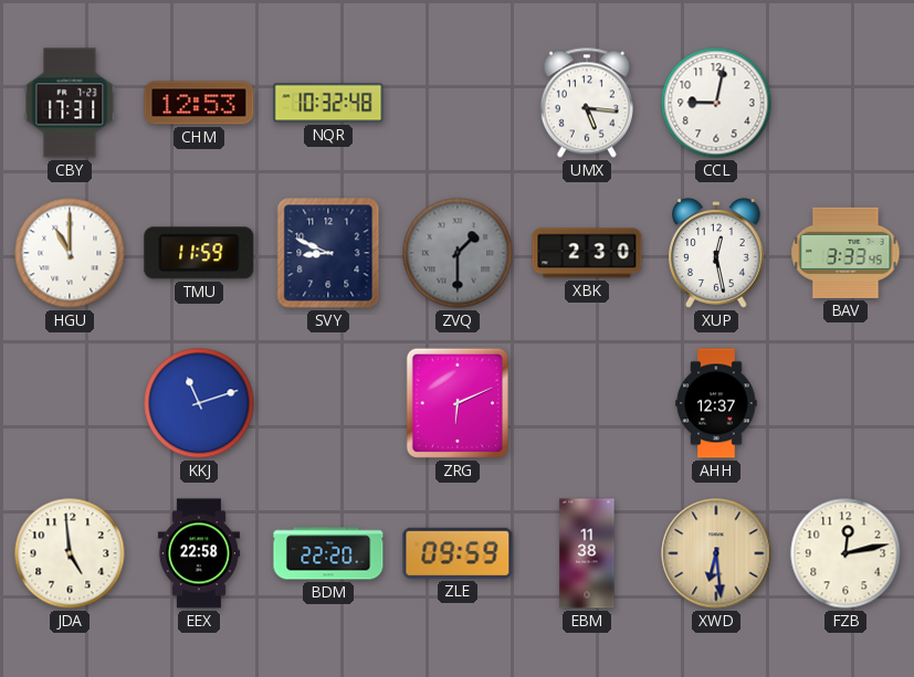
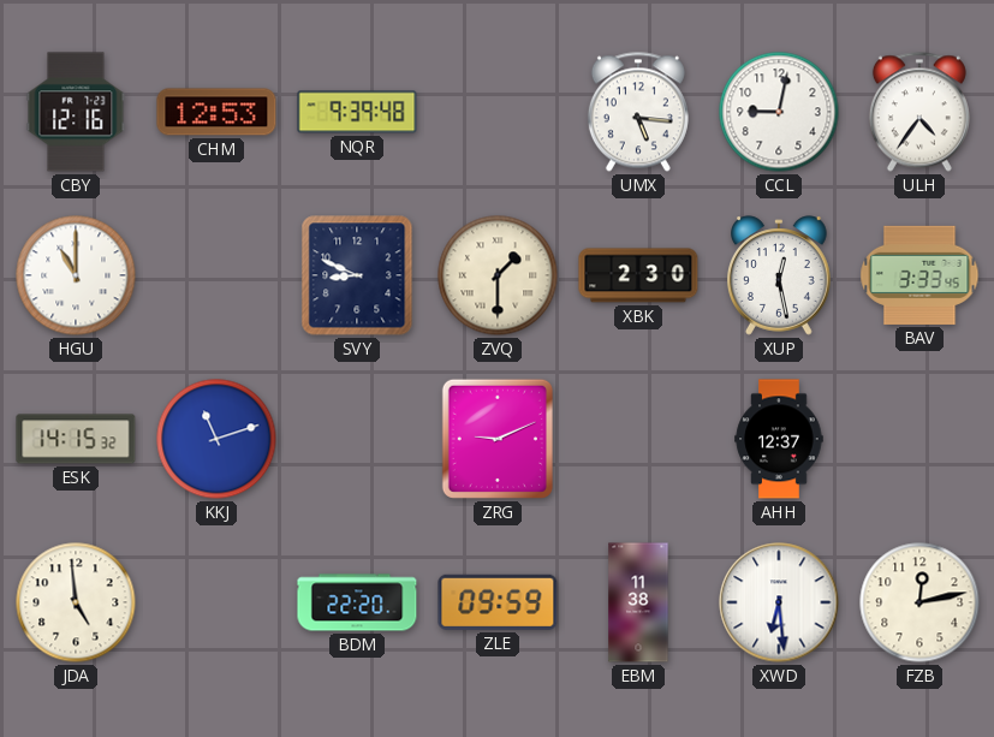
CBY: 17:31 -> 12:16
NQR: 10:32 -> 9:39
ULH: none -> 4:36
TMU: 11:59 -> none
ZVQ dial: grey -> cream
ESK: none -> 14:15
ZRG: 6:11 -> 9:11
EEX: 22:58 -> none
XWD dial: champagne -> white
